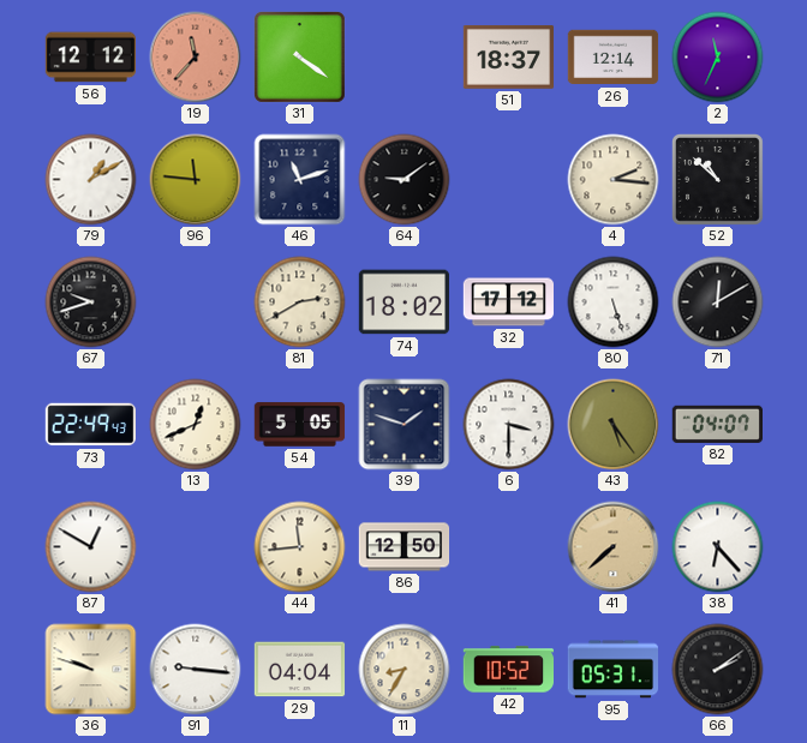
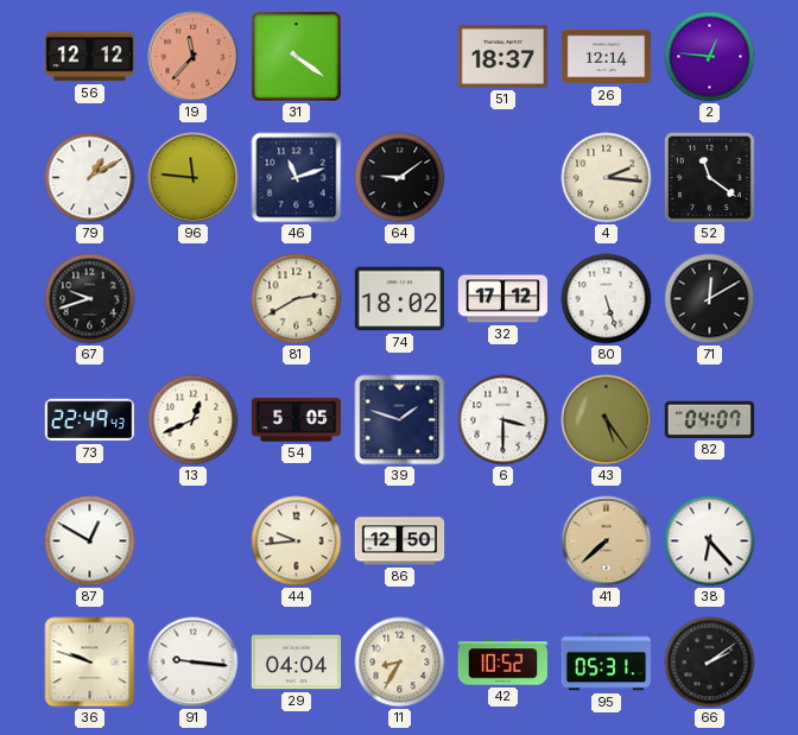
2: 11:34 -> 12:46
52: 10:52 -> 11:21
44: 11:44 -> 9:44
